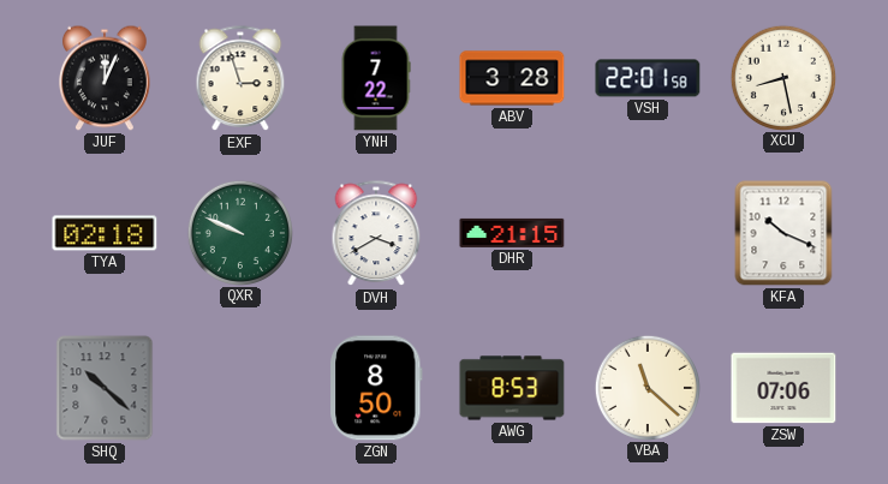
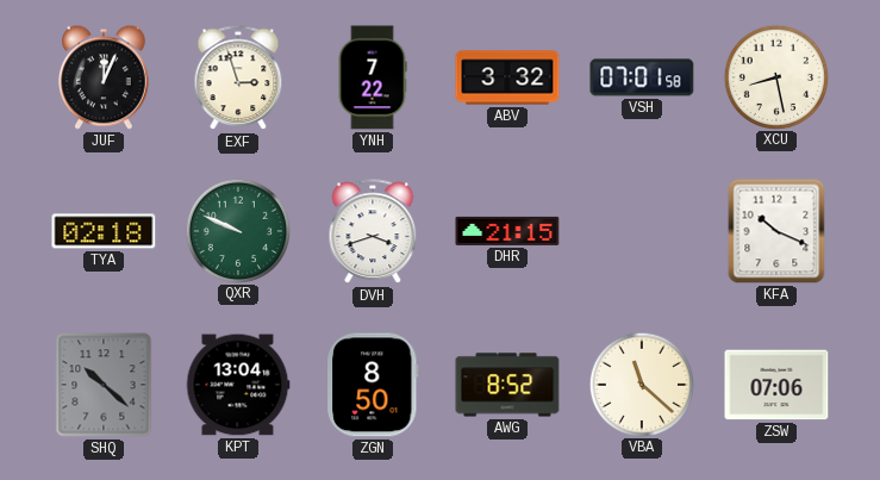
ABV: 3:28 -> 3:32
VSH: 22:01 -> 07:01
DVH: 3:40 -> 3:42
KPT: none -> 13:04
AWG: 8:53 -> 8:52
